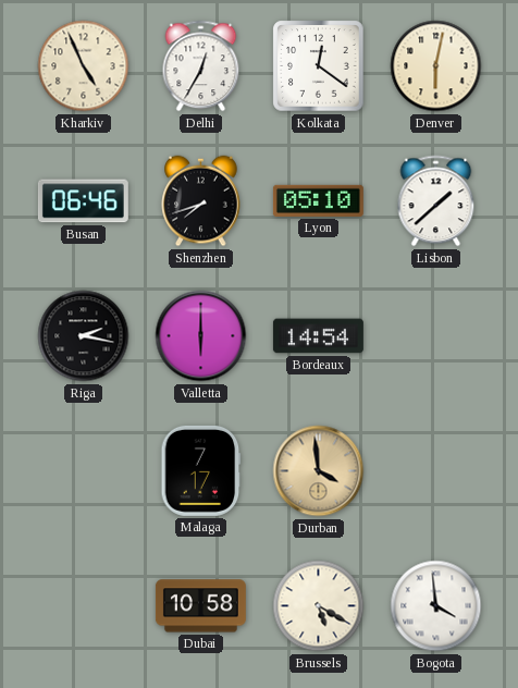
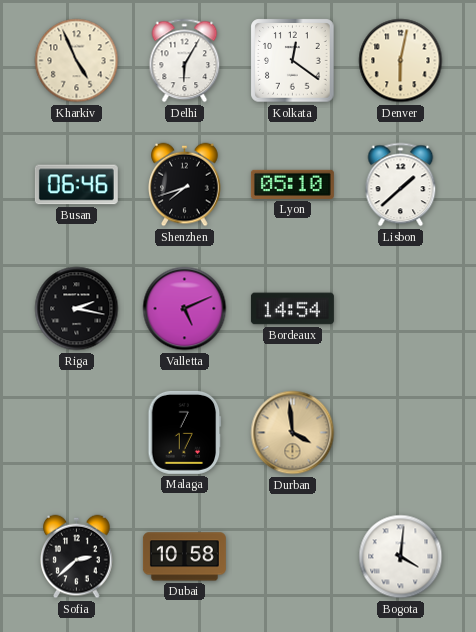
Delhi: 12:35 -> 6:05
Valletta: 6:00 -> 5:11
Sofia: none -> 2:38
Brussels: 5:20 -> none
Bogota: 3:59 -> 4:01
